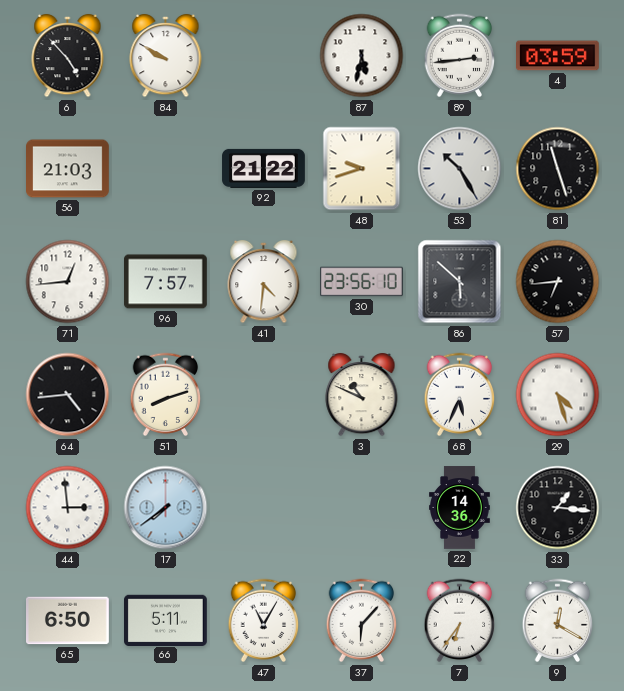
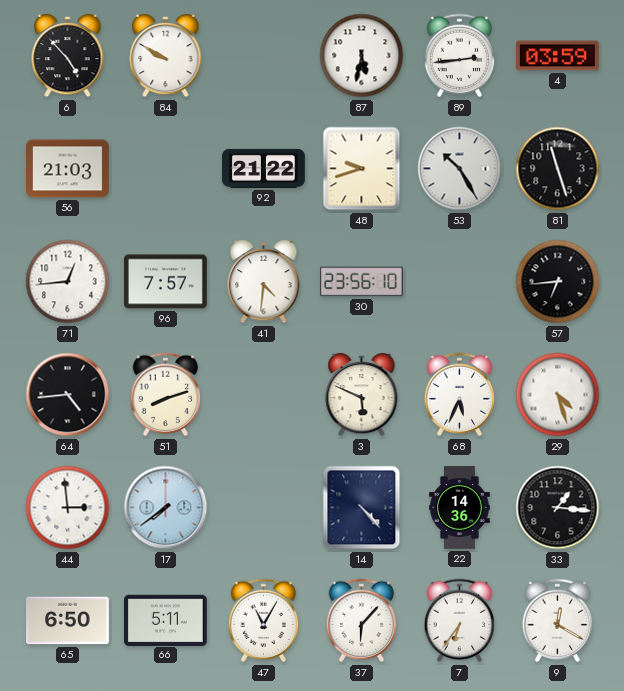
86: 5:52 -> none
3: 10:49 -> 5:49
14: none -> 4:23
